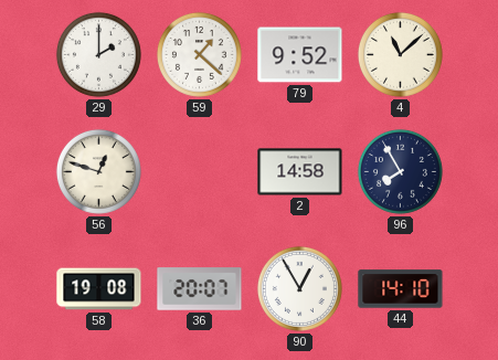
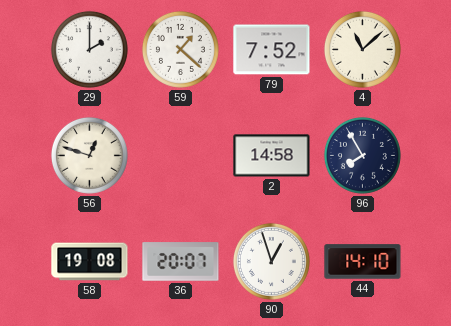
79: 9:52 -> 7:52
90: 12:55 -> 12:57
